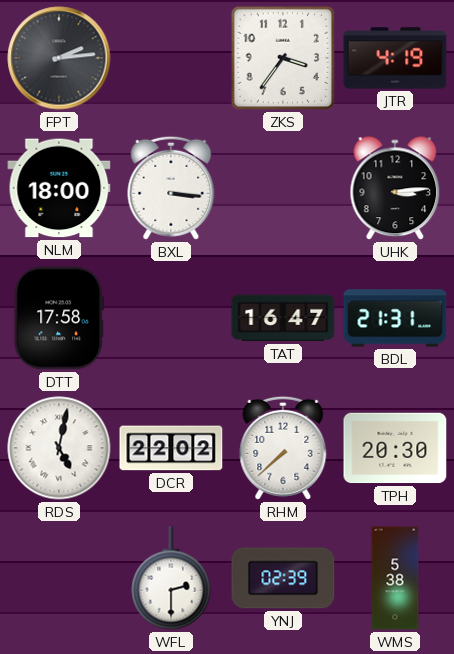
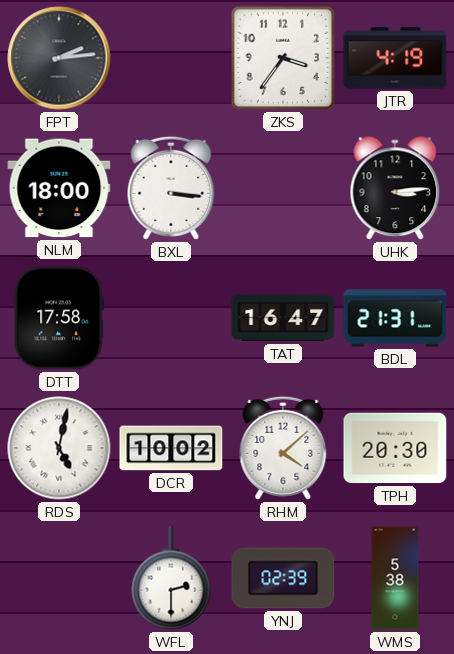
DCR: 22:02 -> 10:02
RHM: 7:38 -> 4:08
